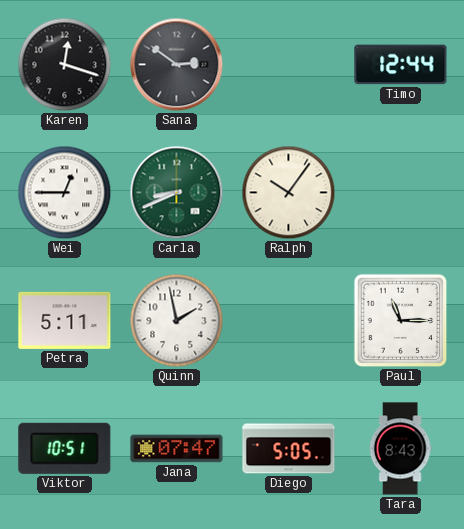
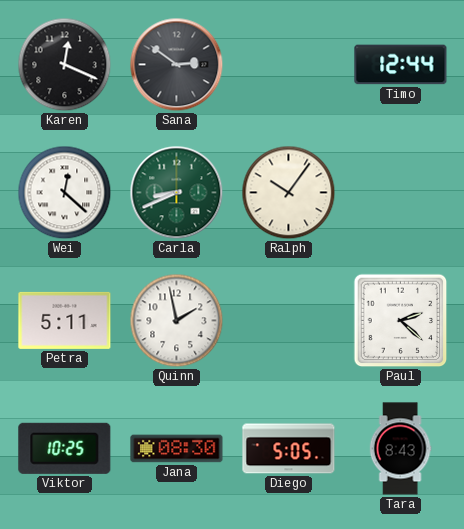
Karen: 12:18 -> 12:19
Wei: 12:45 -> 12:22
Paul: 11:15 -> 2:22
Viktor: 10:51 -> 10:25
Jana: 07:47 -> 08:30
